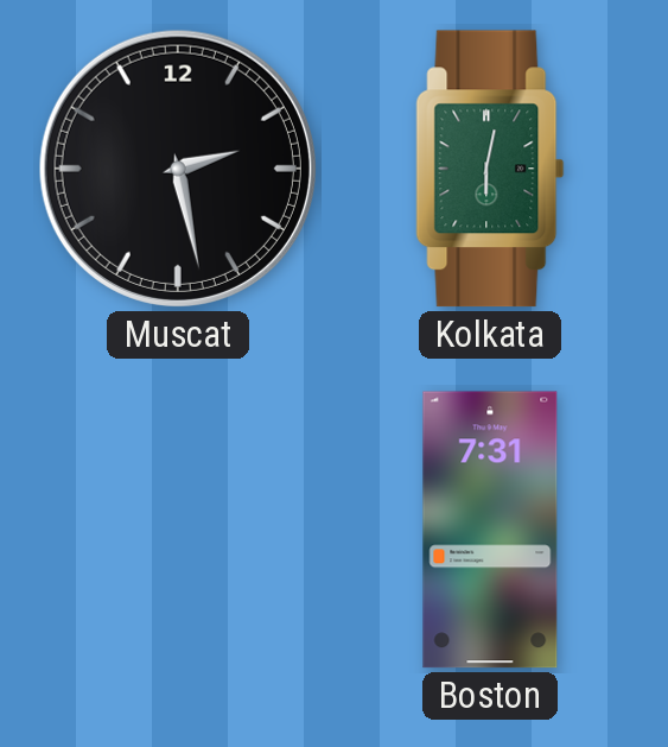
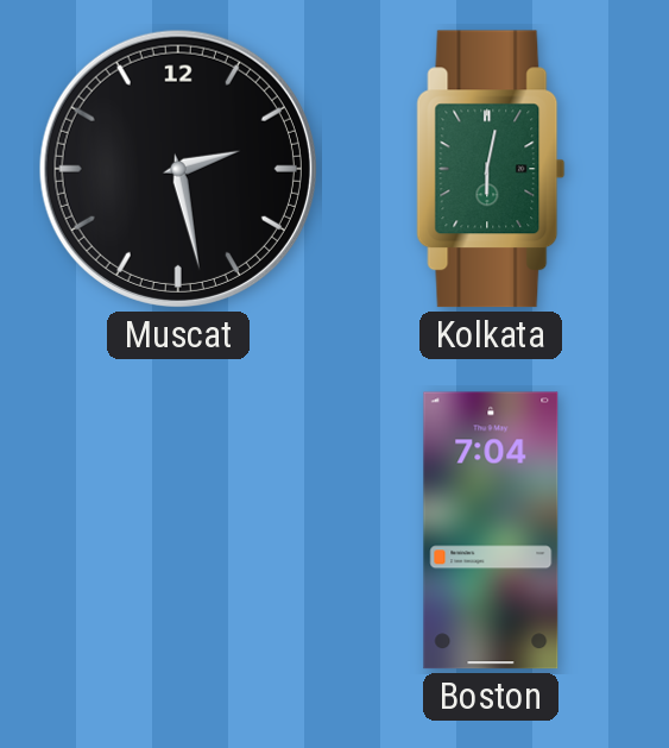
Boston: 7:31 -> 7:04
